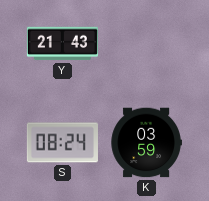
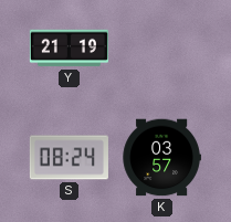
Y: 21:43 -> 21:19
K: 03:59 -> 03:57
